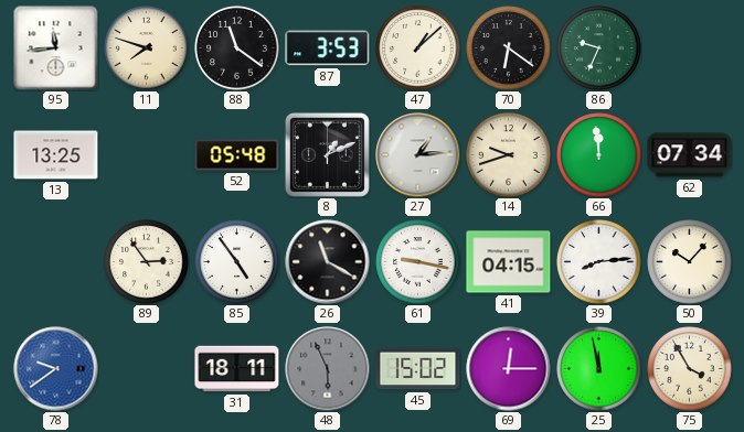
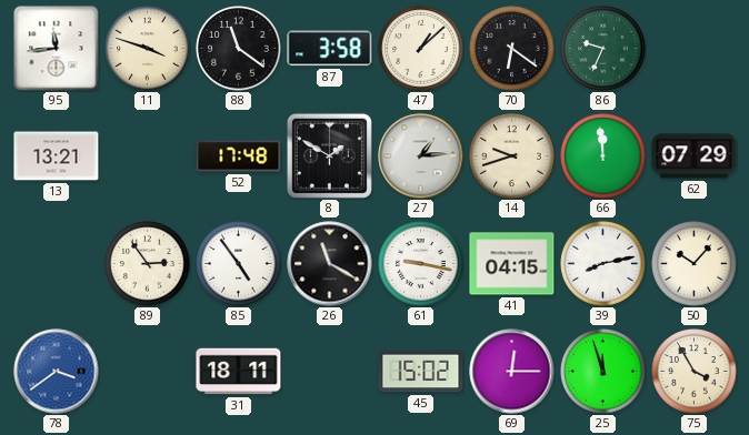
11: 7:48 -> 3:48
87: 3:53 -> 3:58
13: 13:25 -> 13:21
52: 05:48 -> 17:48
8: 1:11 -> 1:50
62: 07:34 -> 07:29
39: 8:14 -> 8:13
78: 9:39 -> 3:39
48: 5:56 -> none
25: 11:58 -> 11:57
